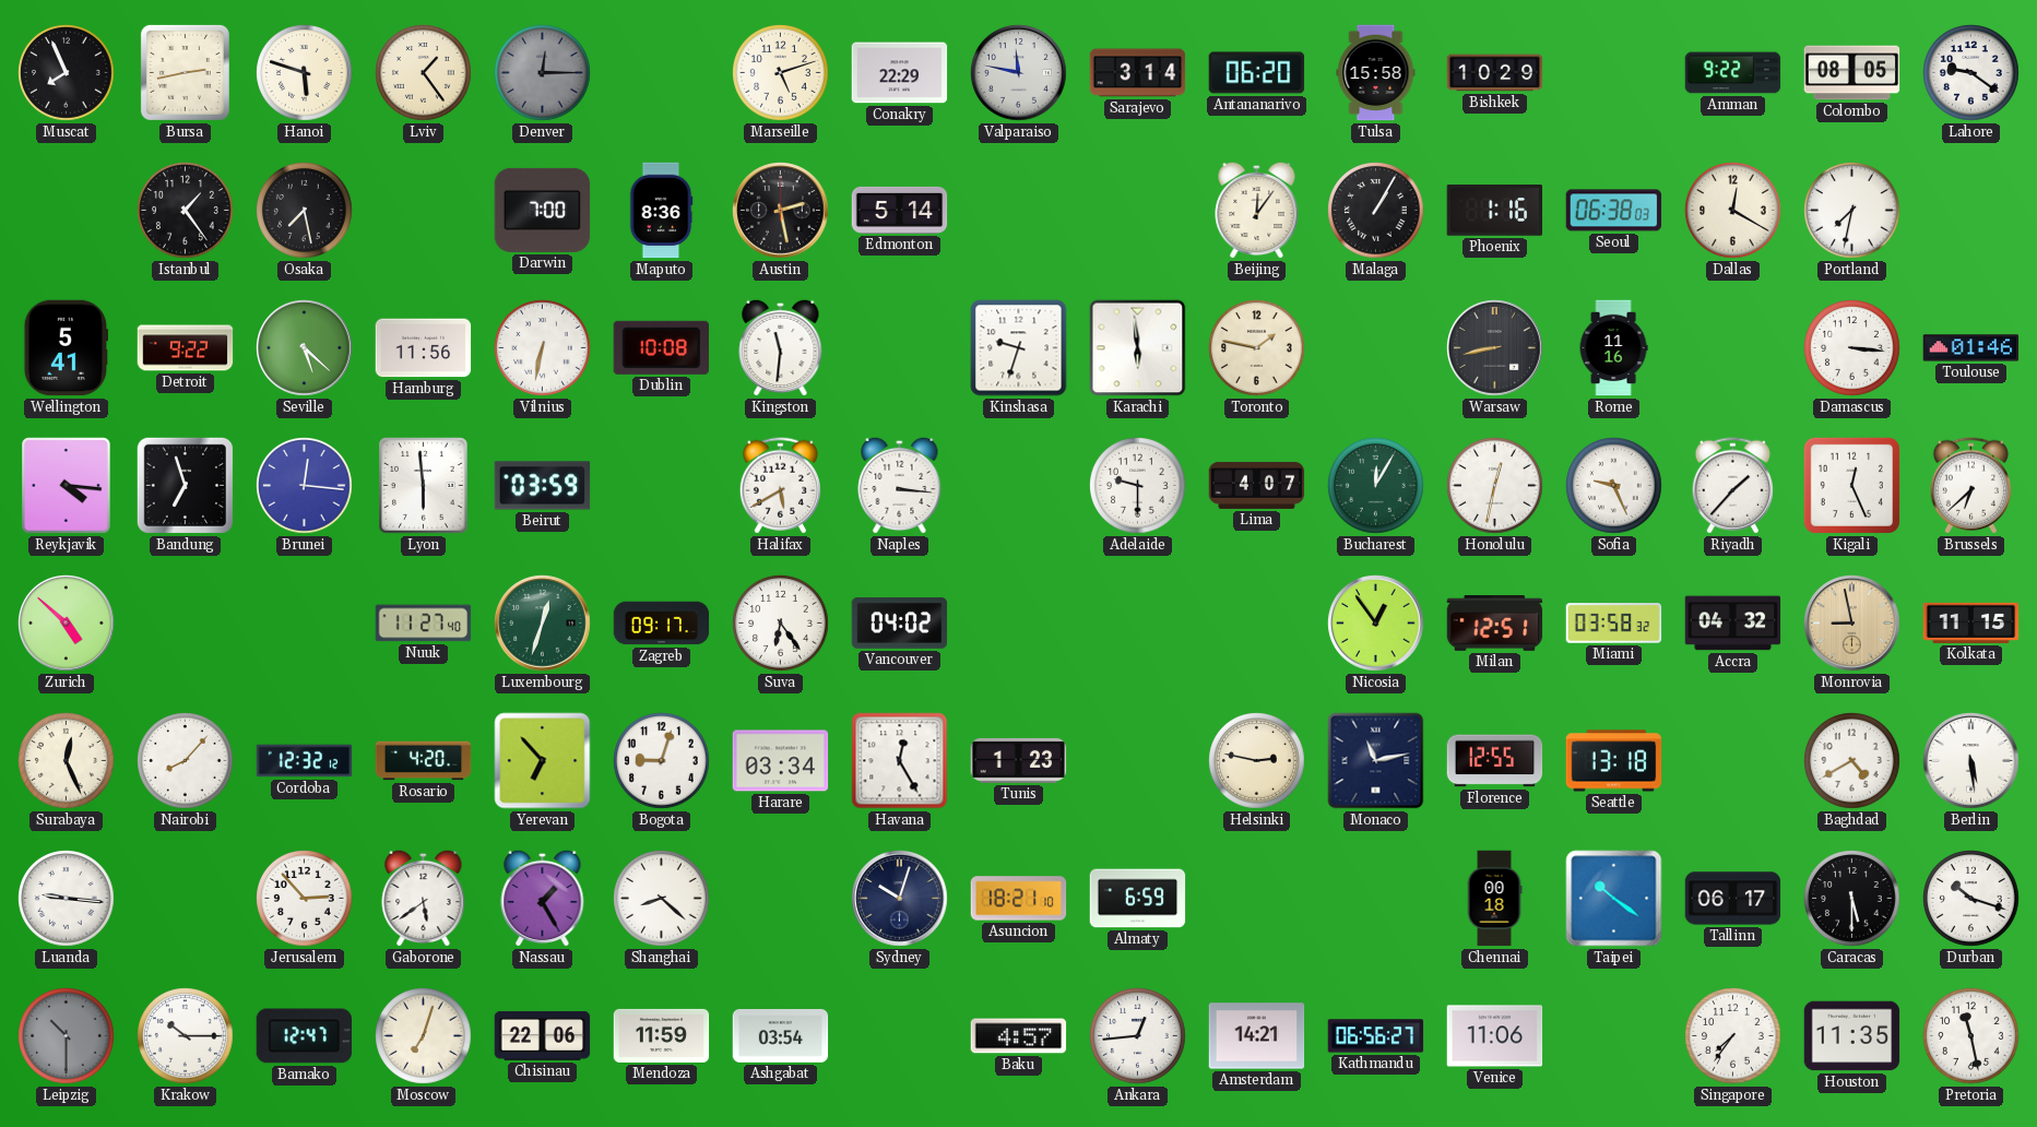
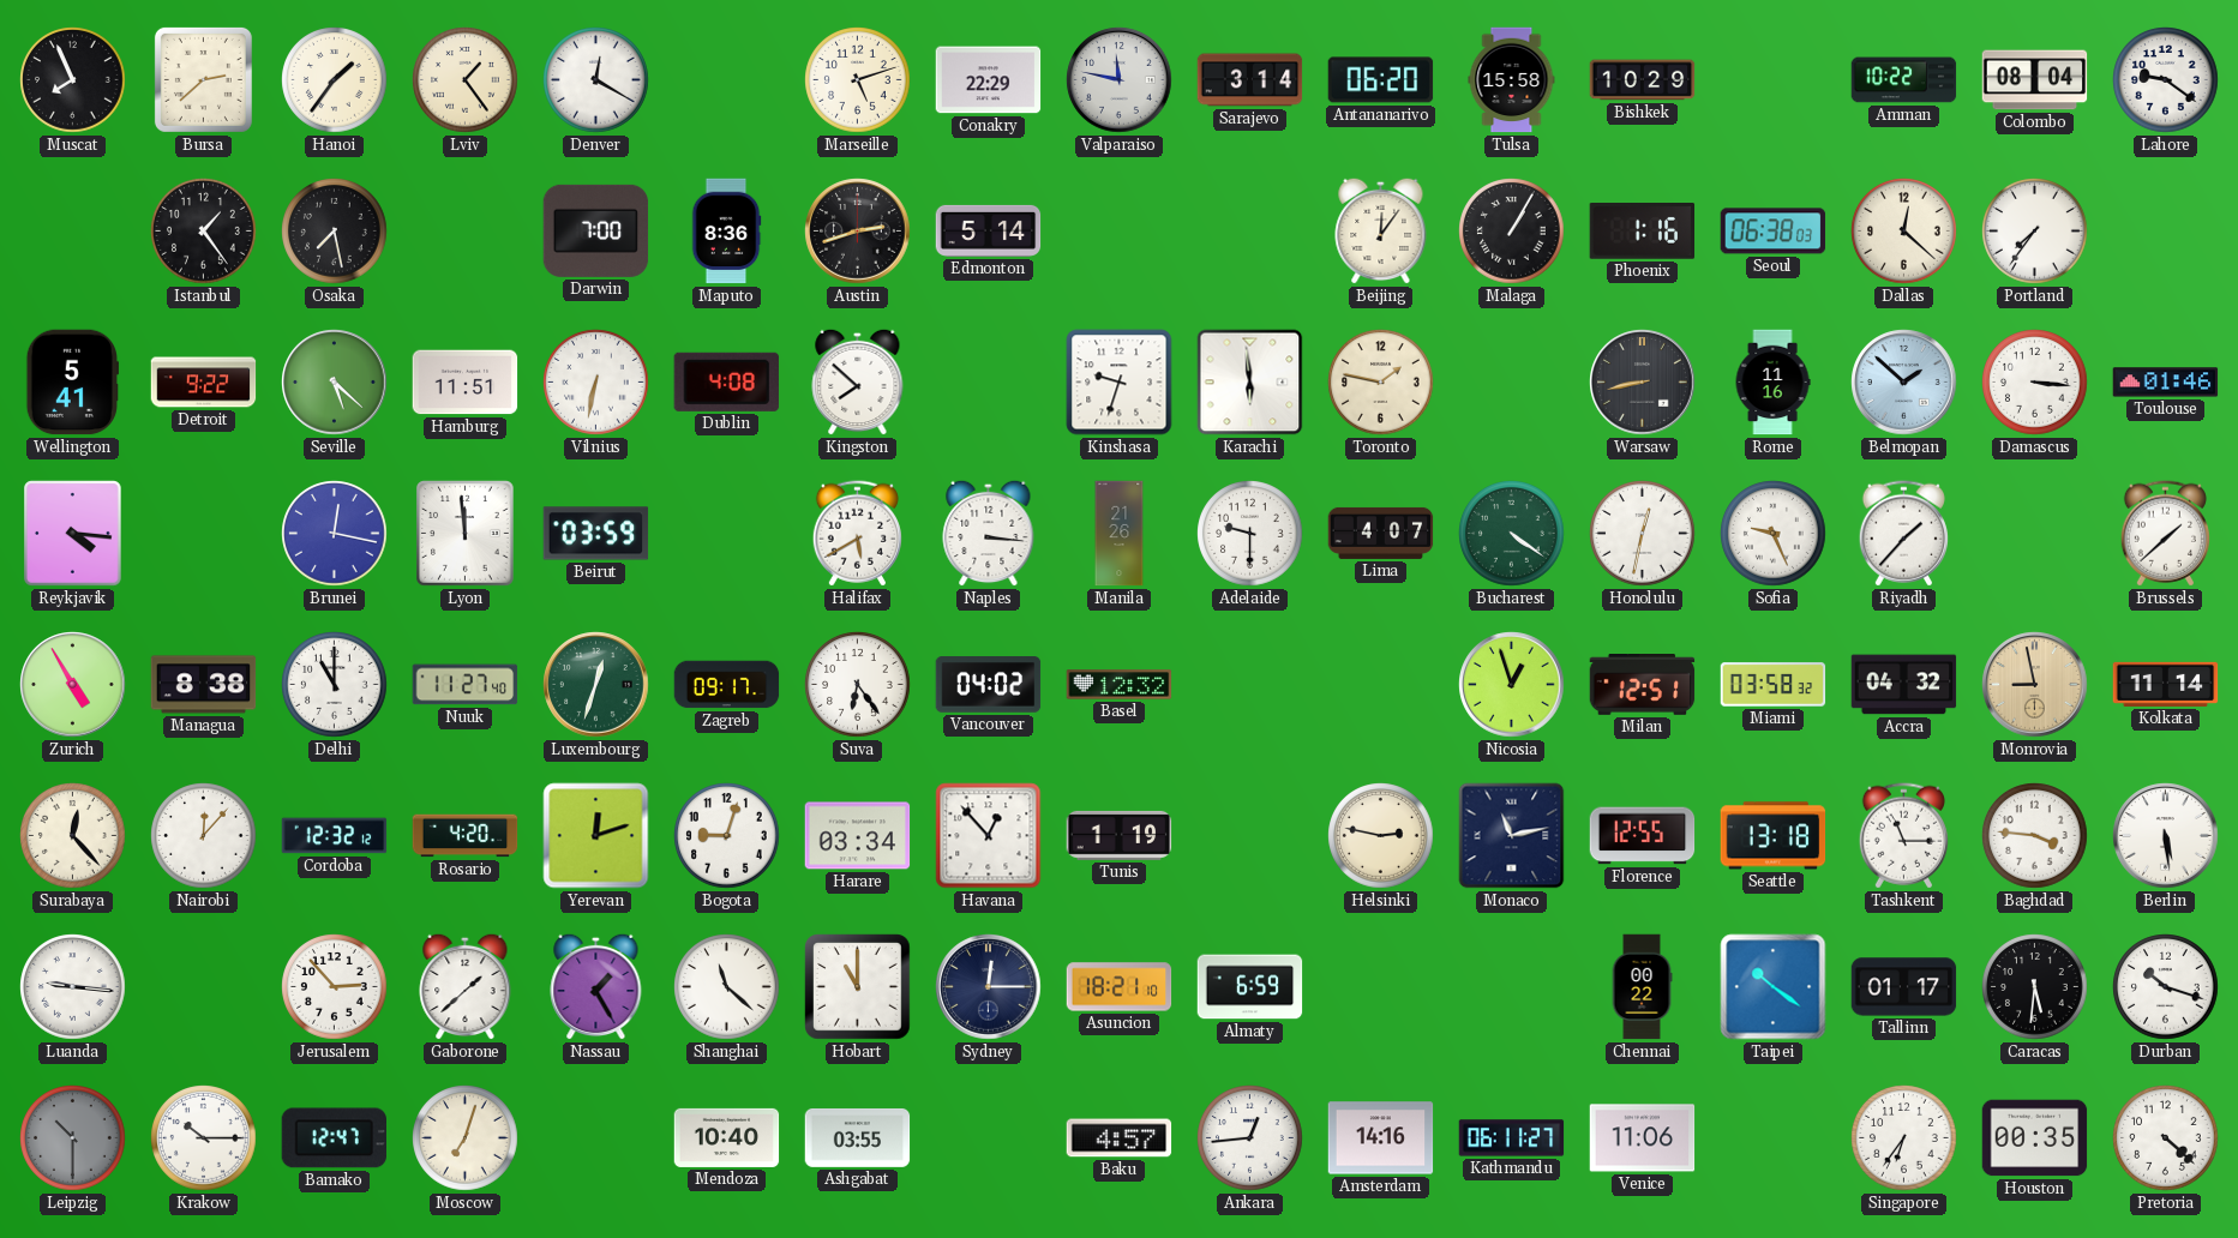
Bursa: 2:43 -> 2:38
Hanoi: 5:48 -> 1:36
Denver: 12:15 -> 12:20
Denver dial: grey -> white
Amman: 9:22 -> 10:22
Colombo: 08:05 -> 08:04
Austin: 2:28 -> 2:42
Dallas: 12:20 -> 12:22
Portland: 7:32 -> 7:36
Hamburg: 11:56 -> 11:51
Dublin: 10:08 -> 4:08
Kingston: 11:31 -> 7:52
Belmopan: none -> 1:52
Bandung: 6:57 -> none
Brunei: 12:16 -> 12:17
Lyon: 5:59 -> 11:59
Manila: none -> 21:26
Bucharest: 12:05 -> 4:21
Kigali: 12:26 -> none
Brussels: 6:38 -> 1:38
Zurich: 4:52 -> 4:55
Managua: none -> 8:38
Delhi: none -> 11:00
Basel: none -> 12:32
Nicosia: 12:54 -> 12:57
Kolkata: 11:15 -> 11:14
Surabaya: 12:26 -> 12:23
Nairobi: 8:07 -> 12:07
Yerevan: 6:53 -> 12:12
Havana: 12:25 -> 12:53
Tunis: 1:23 -> 1:19
Tashkent: none -> 11:15
Baghdad: 4:40 -> 3:46
Gaborone: 5:39 -> 1:38
Shanghai: 8:22 -> 11:22
Hobart: none -> 11:00
Sydney: 10:03 -> 12:15
Chennai: 00:18 -> 00:22
Tallinn: 06:17 -> 01:17
Caracas: 5:30 -> 5:31
Chisinau: 22:06 -> none
Mendoza: 11:59 -> 10:40
Ashgabat: 03:54 -> 03:55
Amsterdam: 14:21 -> 14:16
Kathmandu: 06:56 -> 06:11
Singapore: 7:36 -> 6:36
Houston: 11:35 -> 00:35
Pretoria: 11:28 -> 4:22
